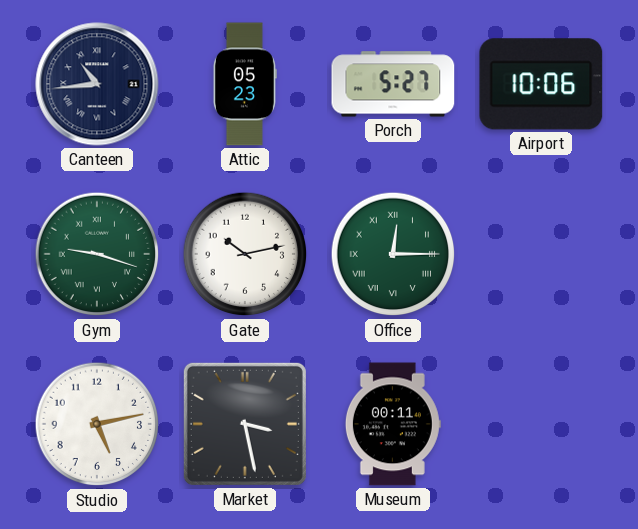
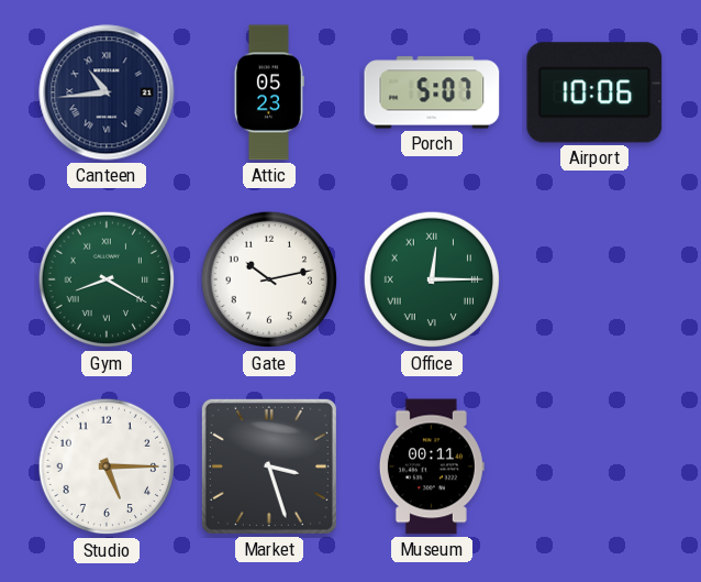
Porch: 5:27 -> 5:07
Gym: 9:18 -> 8:20
Studio: 5:13 -> 5:15
Market: 3:28 -> 3:27
